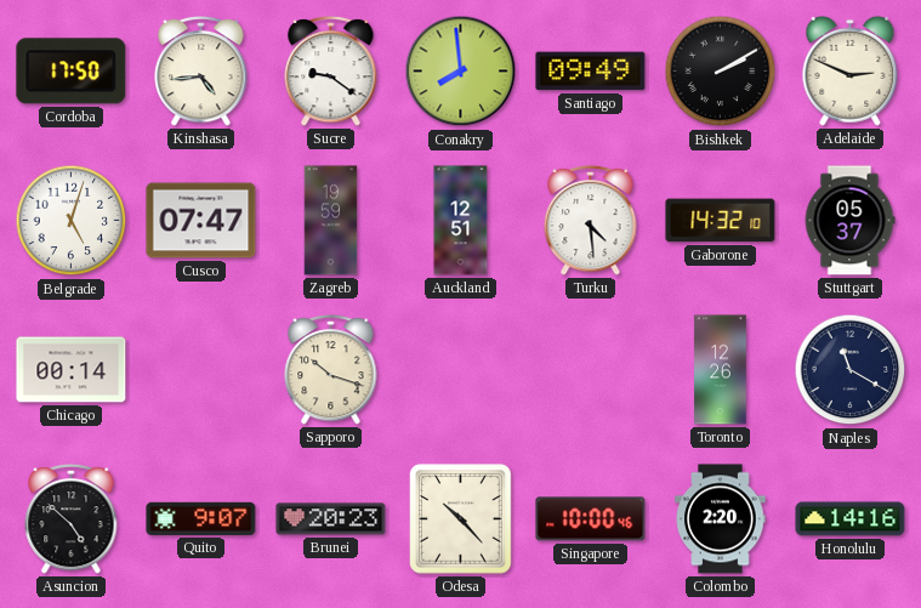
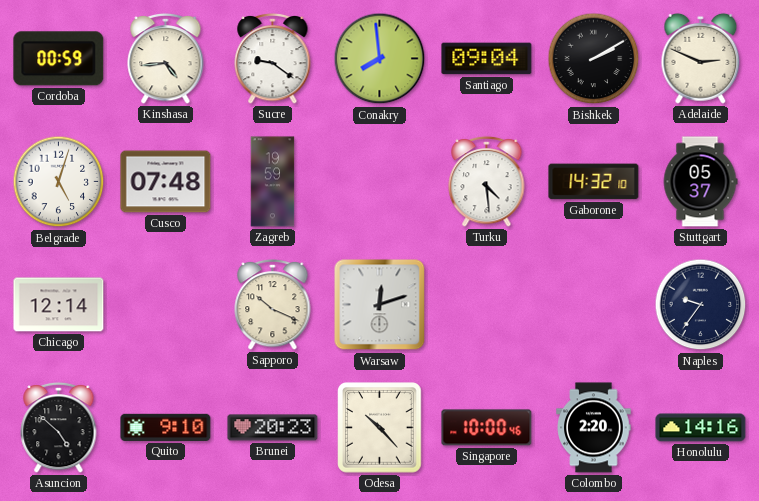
Cordoba: 17:50 -> 00:59
Santiago: 09:49 -> 09:04
Cusco: 07:47 -> 07:48
Auckland: 12:51 -> none
Chicago: 00:14 -> 12:14
Sapporo: 10:18 -> 10:19
Warsaw: none -> 12:12
Toronto: 12:26 -> none
Naples: 11:20 -> 9:36
Quito: 9:07 -> 9:10
